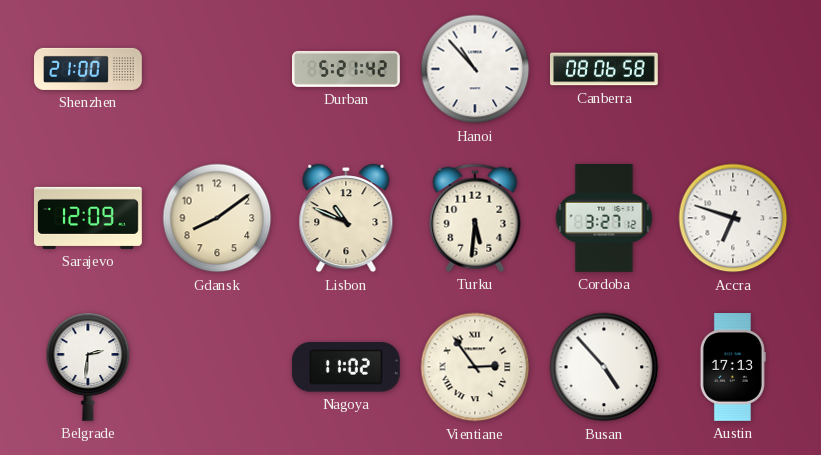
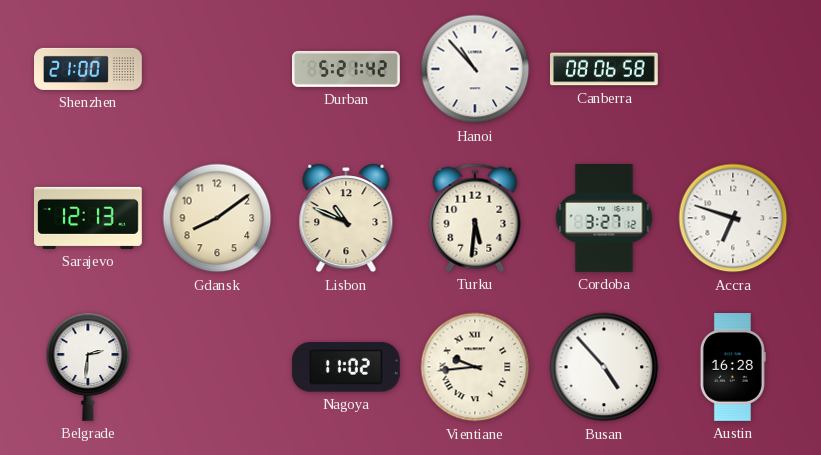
Sarajevo: 12:09 -> 12:13
Vientiane: 2:54 -> 9:44
Austin: 17:13 -> 16:28
